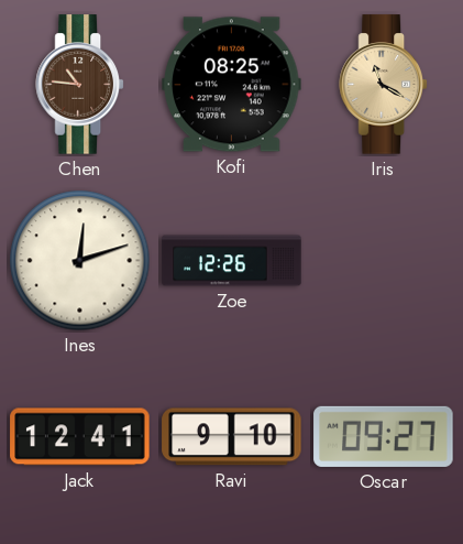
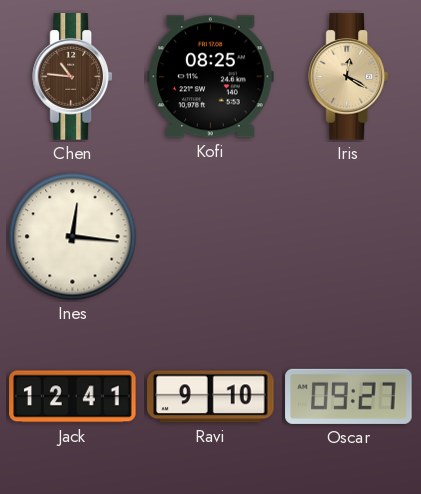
Iris: 11:20 -> 12:20
Ines: 12:12 -> 12:16
Zoe: 12:26 -> none
